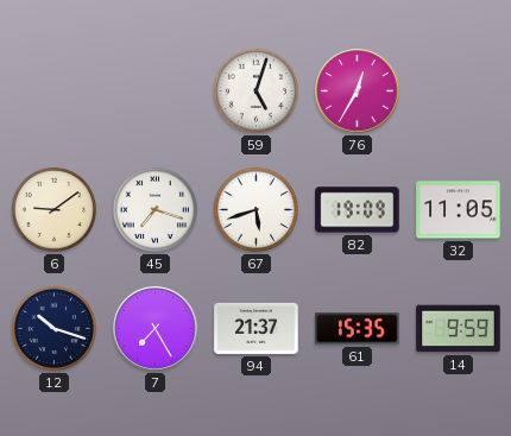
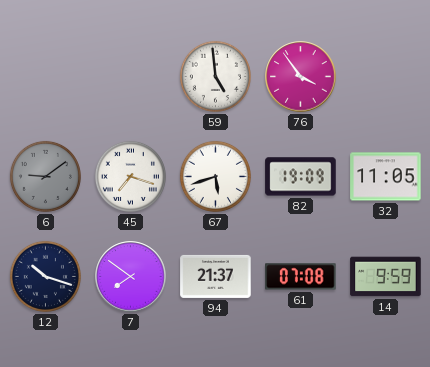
59: 5:03 -> 4:59
76: 12:35 -> 3:54
6 dial: cream -> grey
7: 7:25 -> 7:51
61: 15:35 -> 07:08
